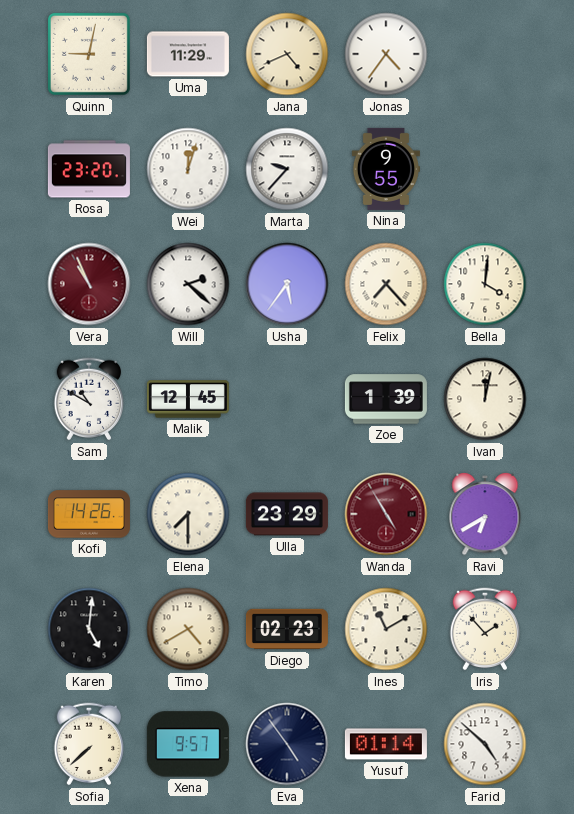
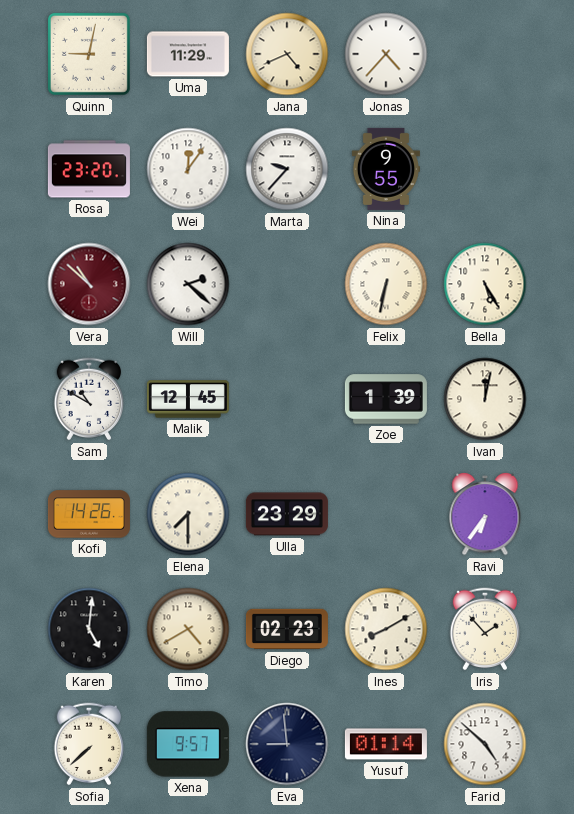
Jonas: 4:36 -> 4:37
Wei: 12:03 -> 12:06
Vera: 10:56 -> 10:52
Usha: 5:36 -> none
Felix: 7:23 -> 6:32
Bella: 4:01 -> 5:25
Wanda: 4:55 -> none
Ravi: 6:40 -> 6:36
Ines: 11:10 -> 8:10
Eva: 4:54 -> 8:59
